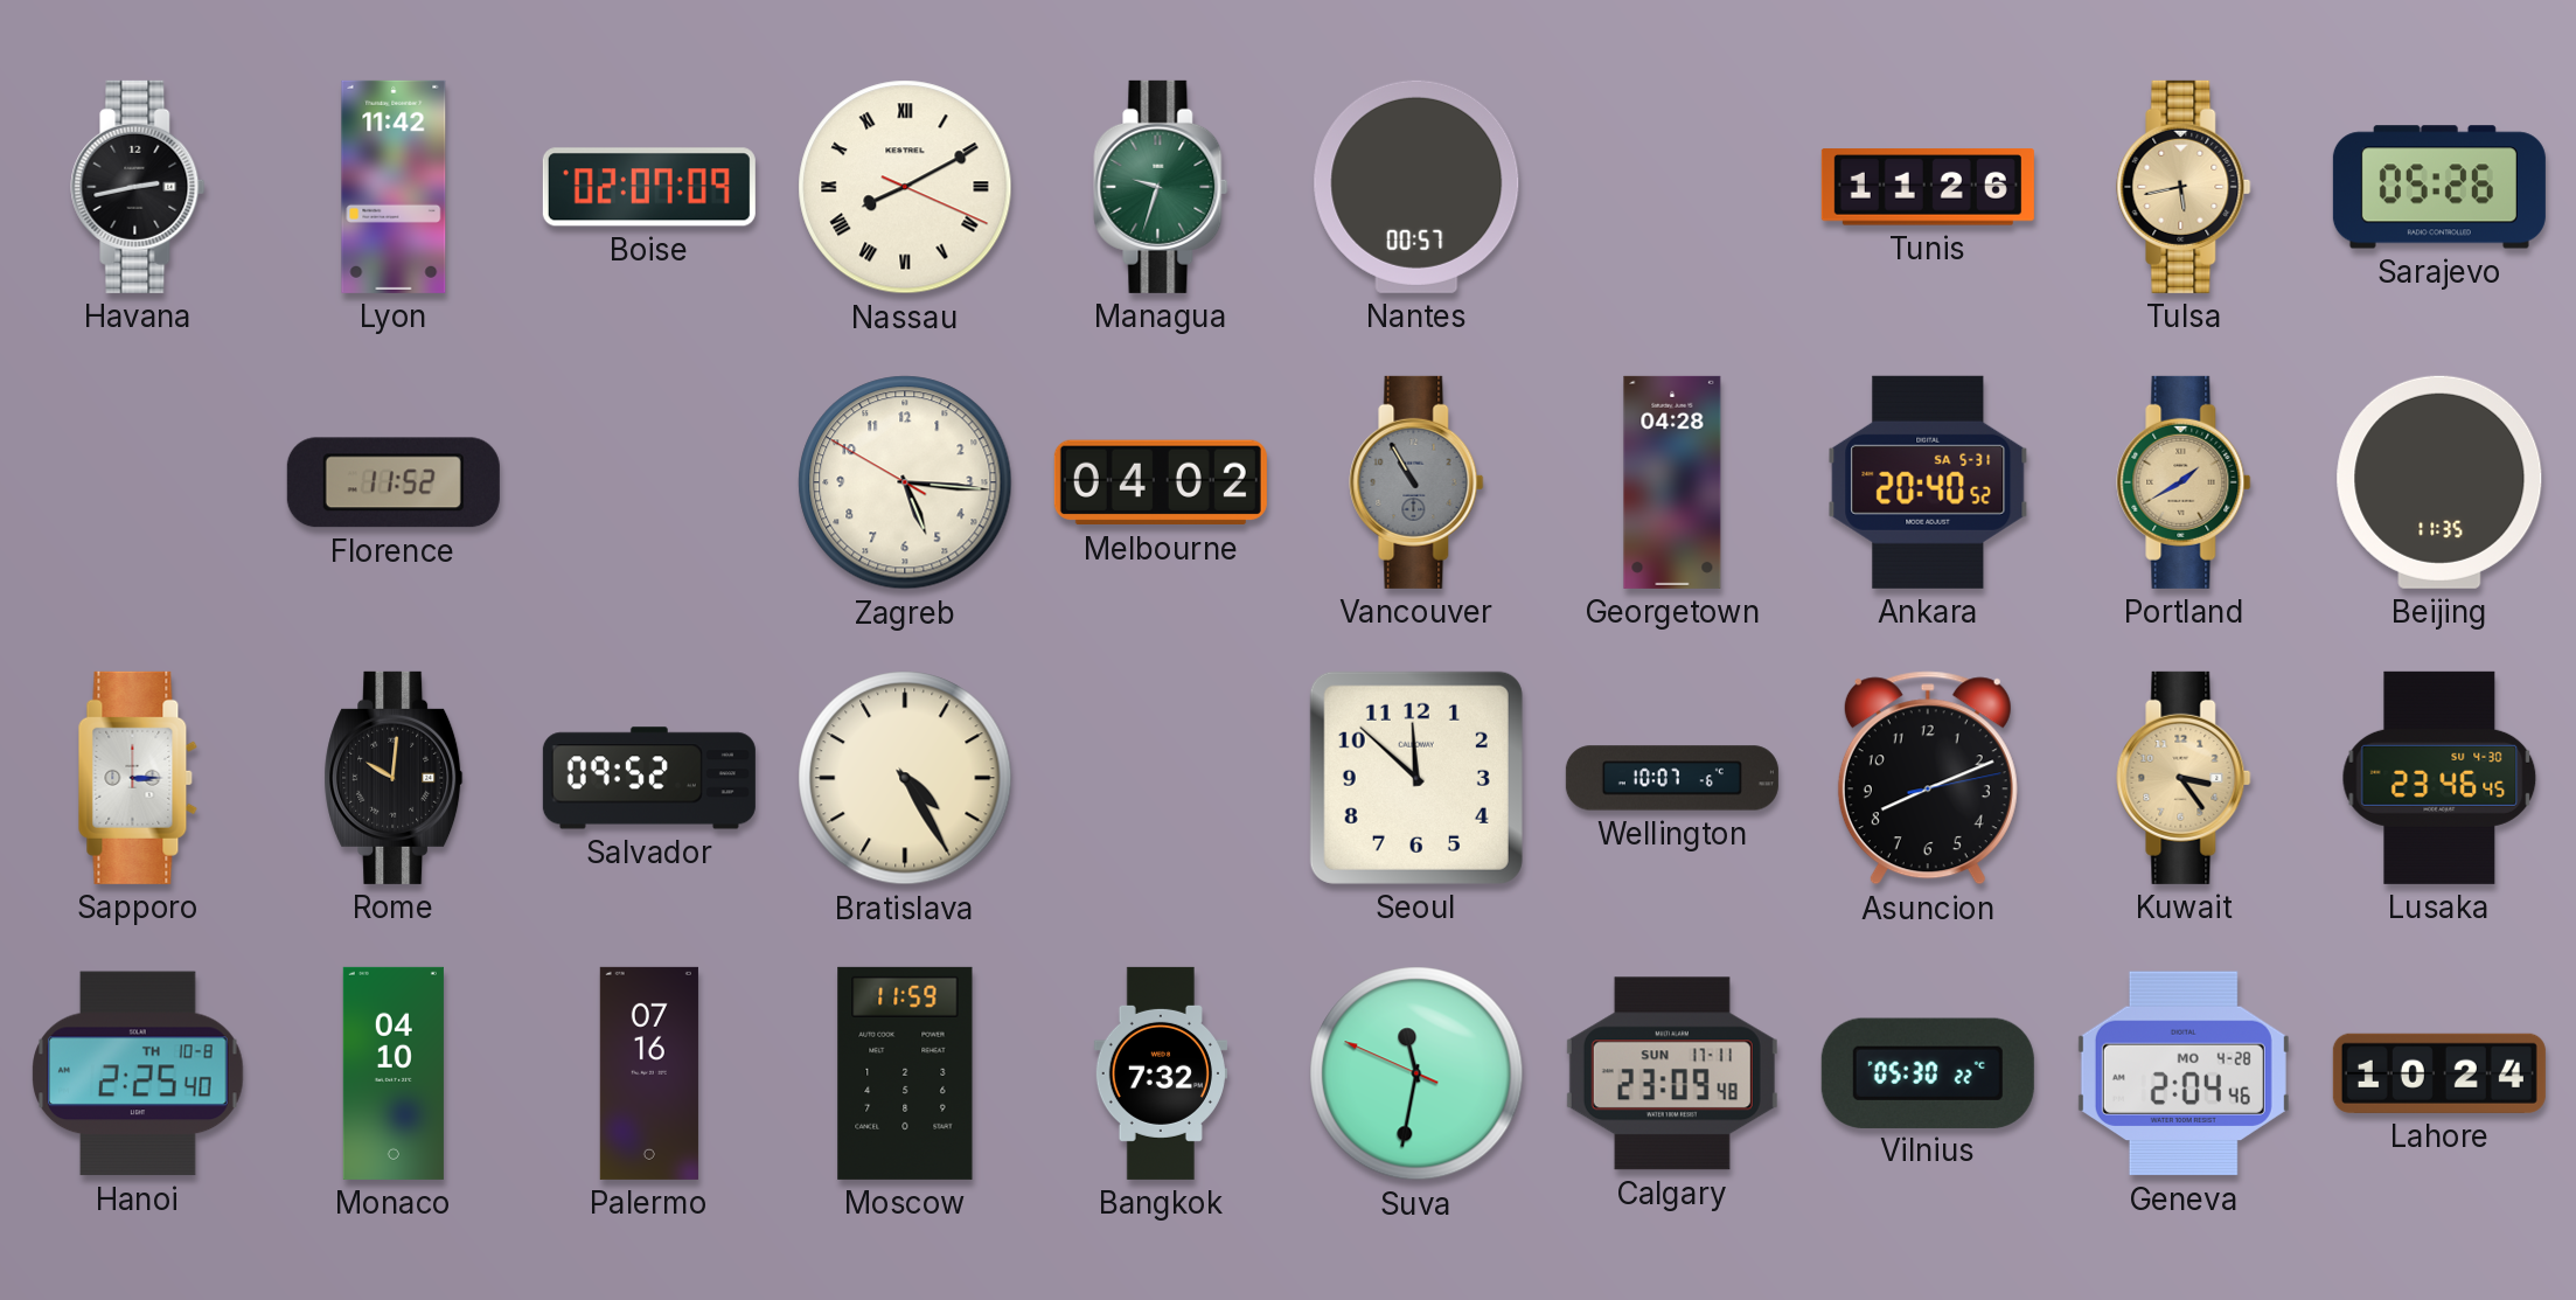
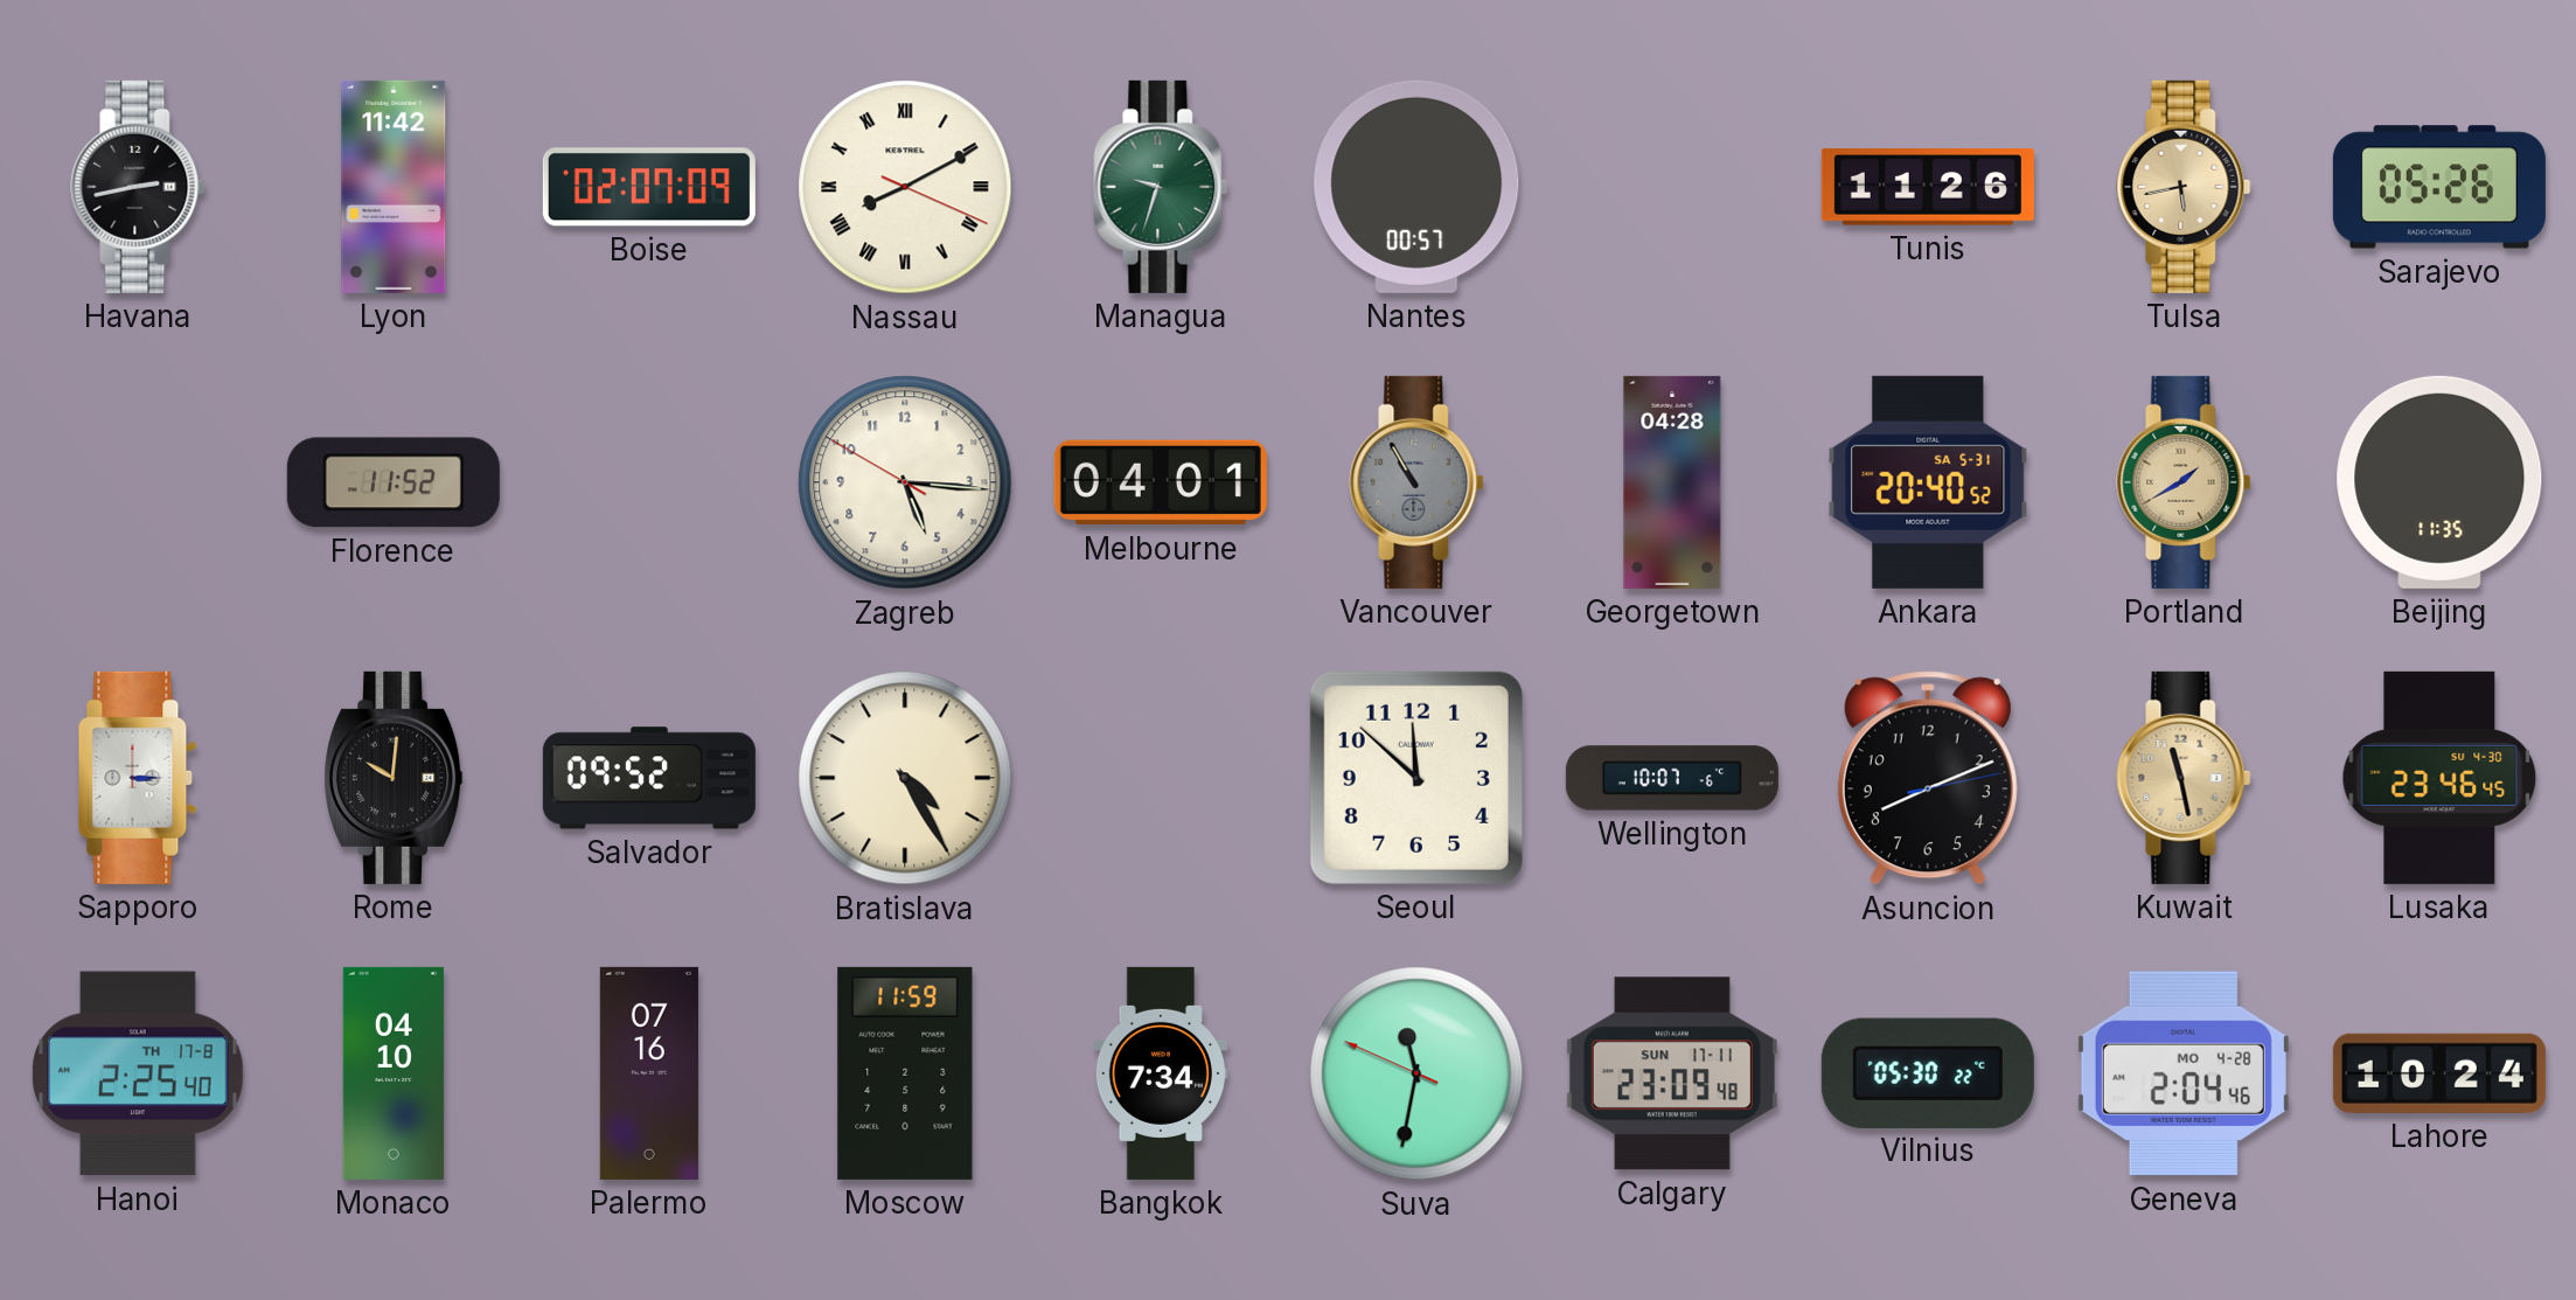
Melbourne: 04:02 -> 04:01
Kuwait: 3:24 -> 11:28
Hanoi date: TH 10-8 -> TH 17-8
Bangkok: 7:32 -> 7:34
